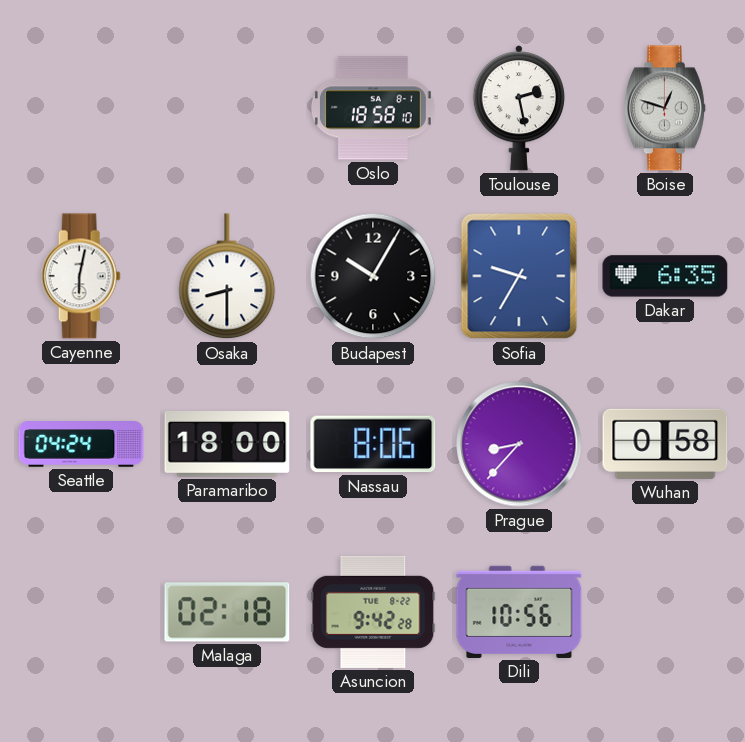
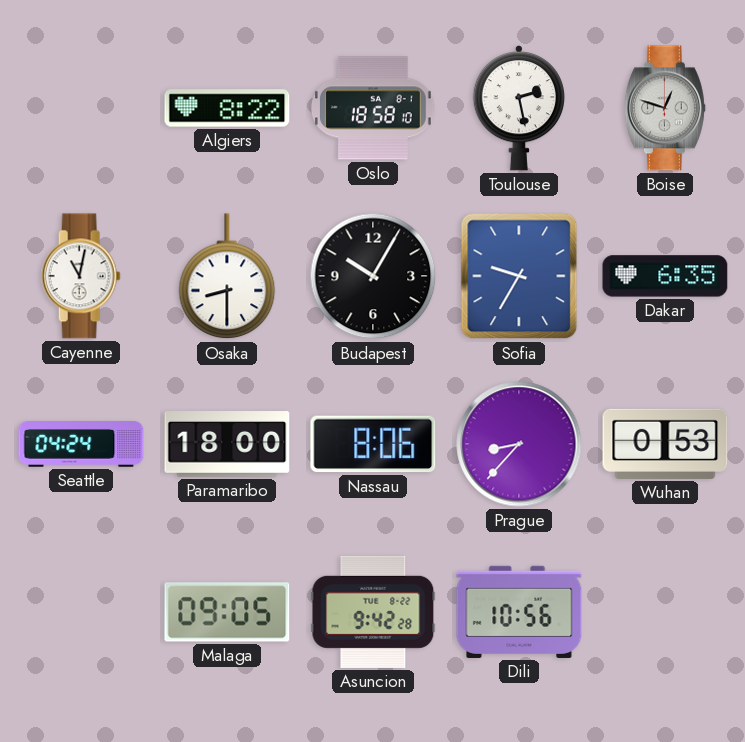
Algiers: none -> 8:22
Cayenne: 6:02 -> 11:02
Wuhan: 0:58 -> 0:53
Malaga: 02:18 -> 09:05
